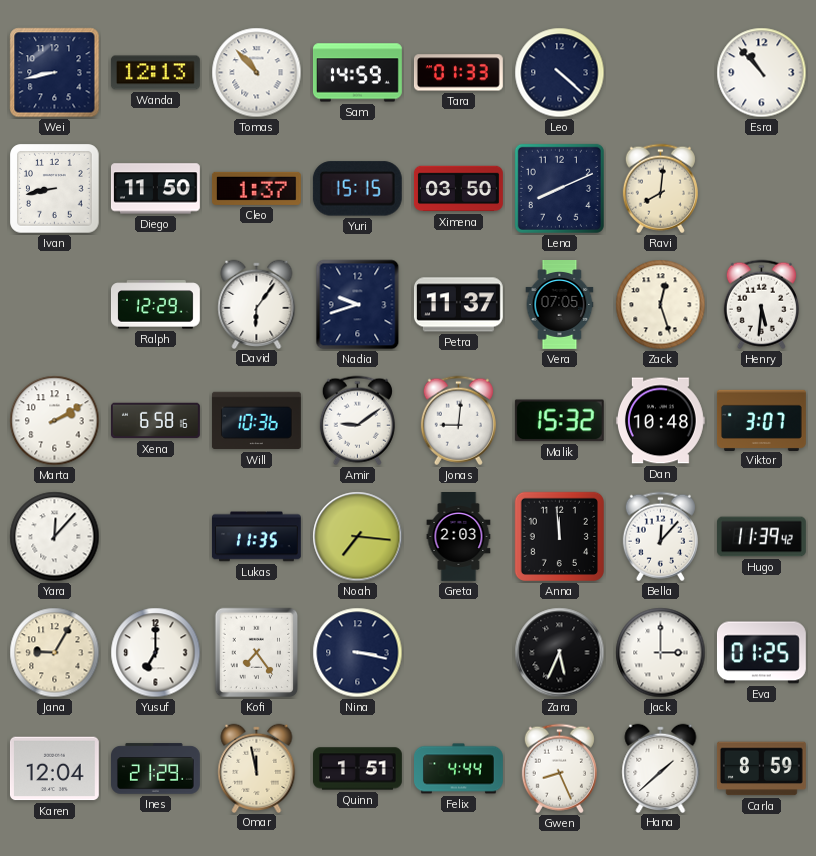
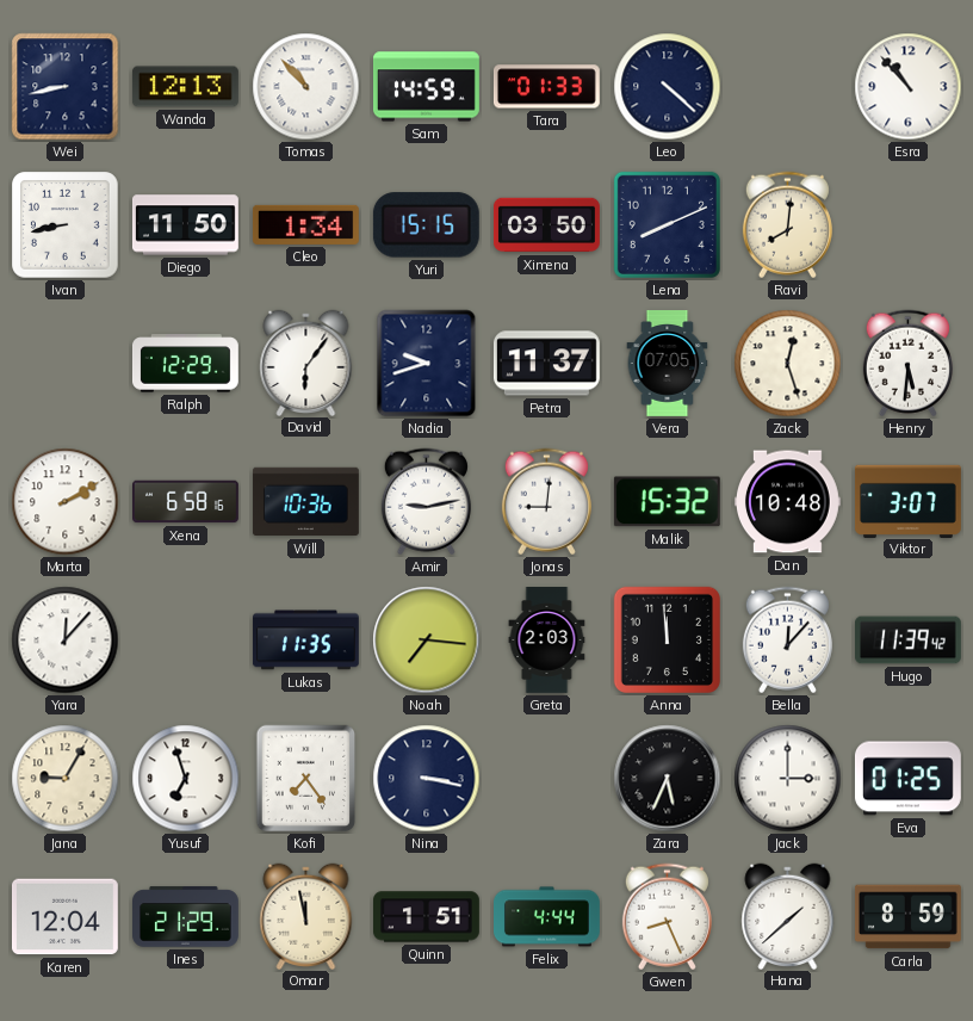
Cleo: 1:37 -> 1:34
Amir: 9:09 -> 9:13
Yusuf: 7:00 -> 6:57
